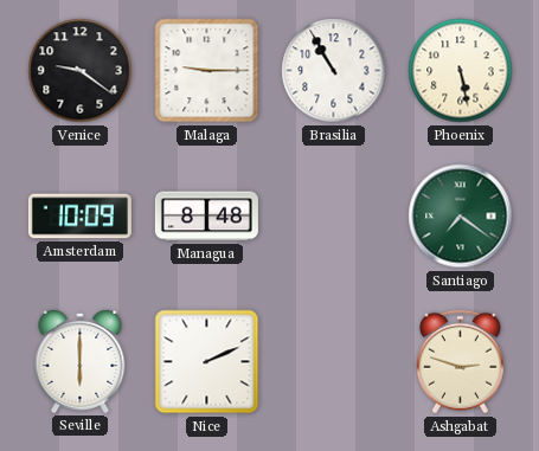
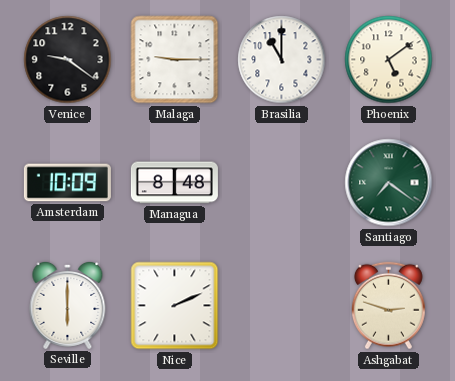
Brasilia: 10:55 -> 11:00
Phoenix: 5:28 -> 5:09
